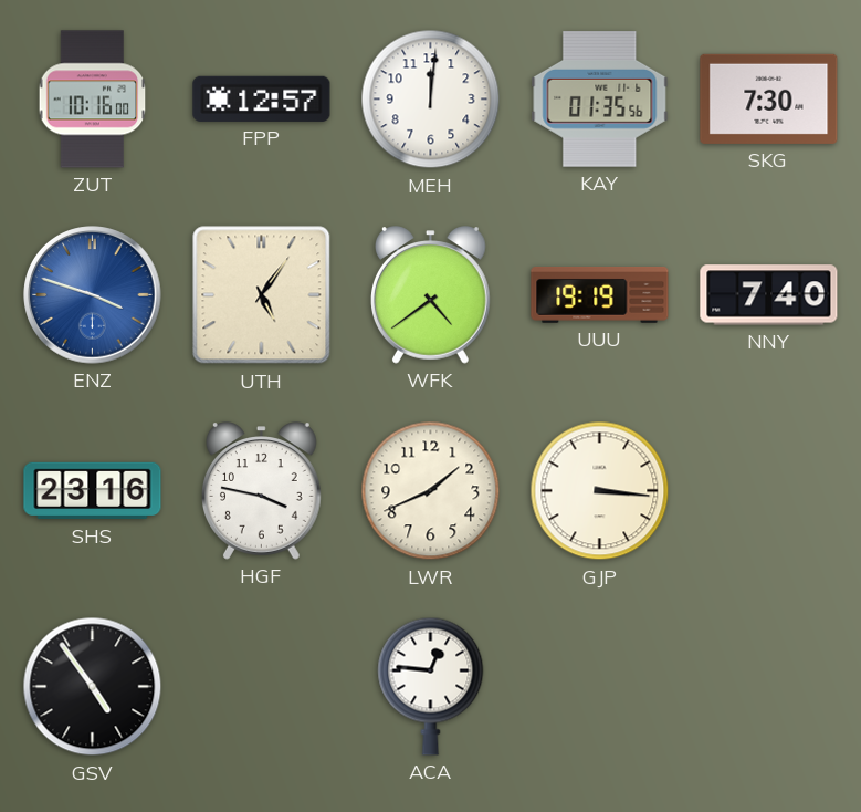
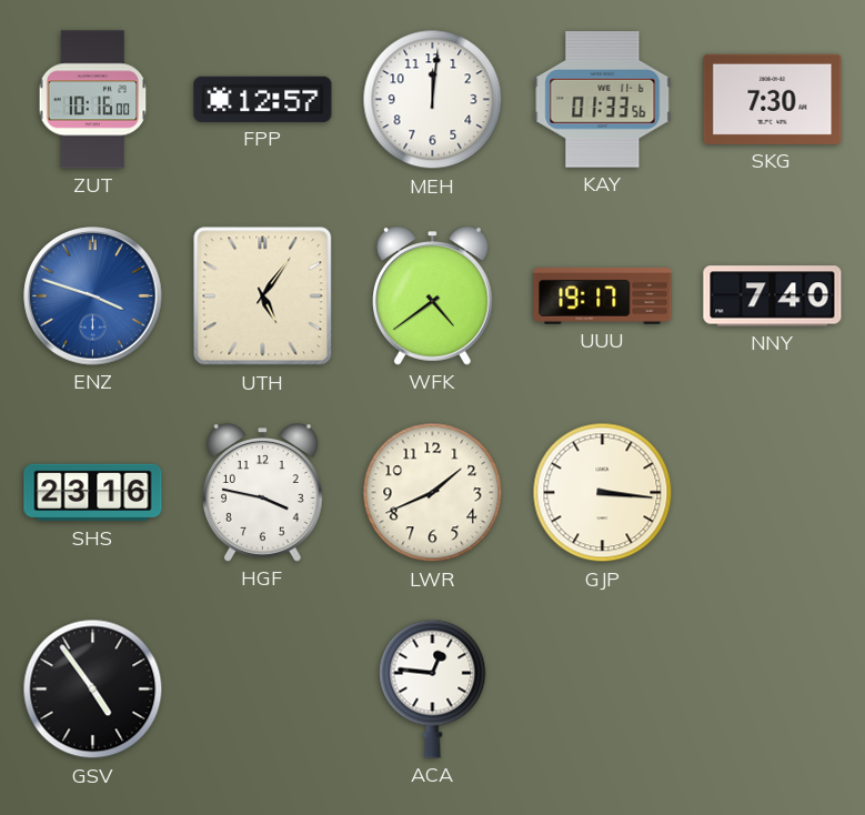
KAY: 01:35 -> 01:33
UUU: 19:19 -> 19:17
